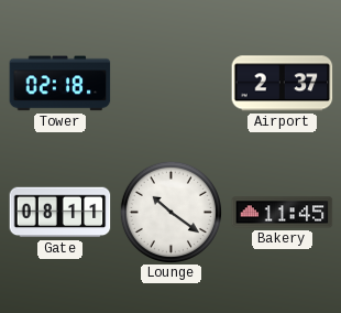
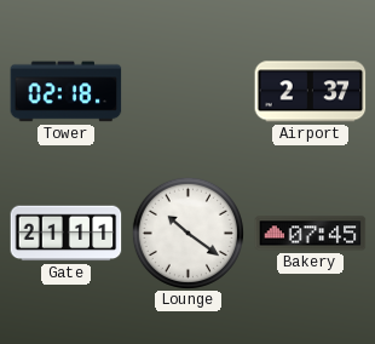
Gate: 08:11 -> 21:11
Bakery: 11:45 -> 07:45
